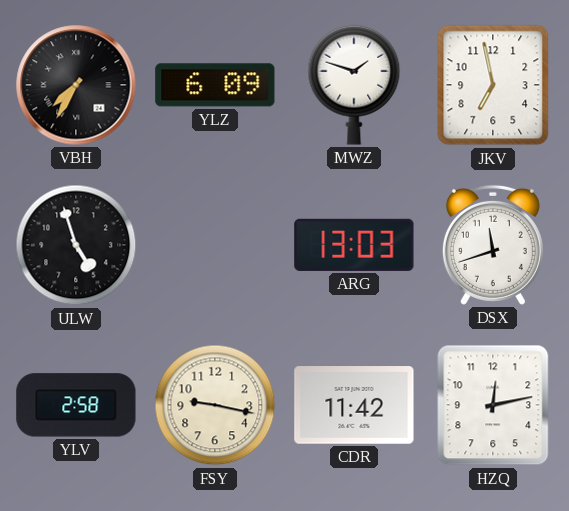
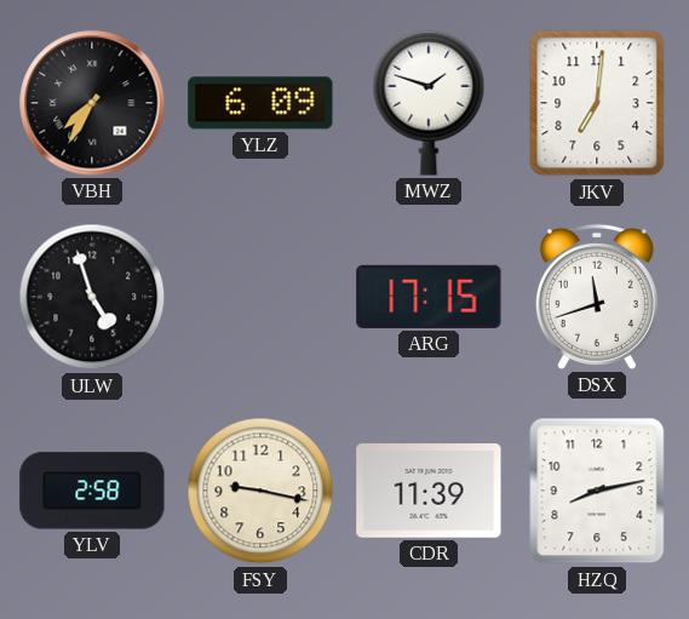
JKV: 6:58 -> 7:01
ARG: 13:03 -> 17:15
CDR: 11:42 -> 11:39
HZQ: 12:13 -> 8:13
